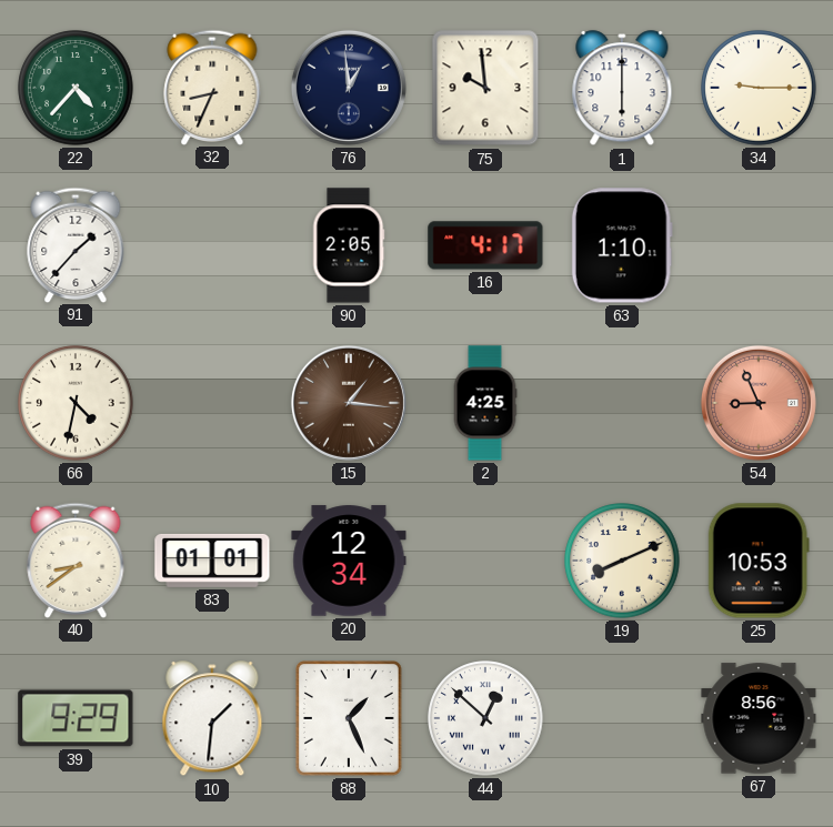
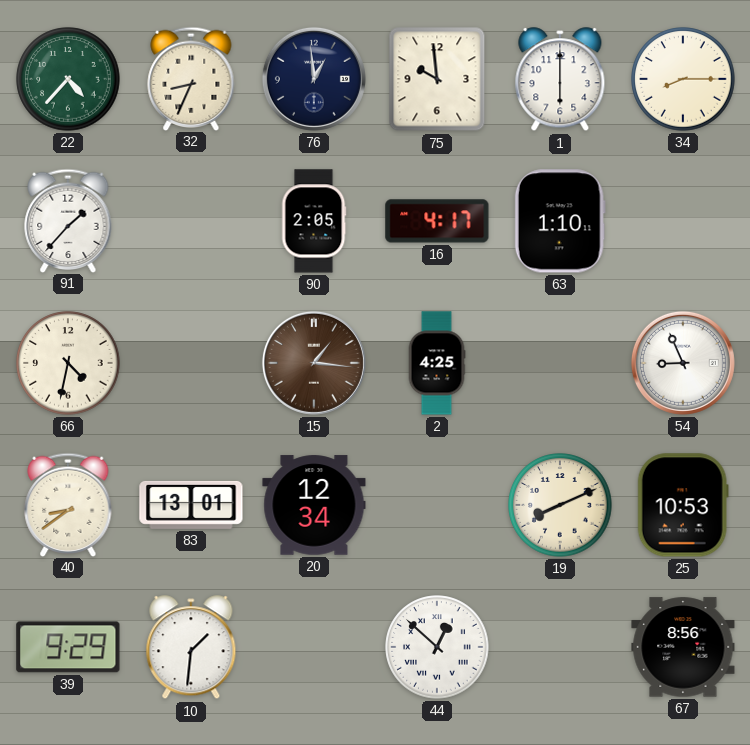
34: 9:15 -> 8:15
54 dial: salmon -> white
83: 01:01 -> 13:01
88: 1:26 -> none
